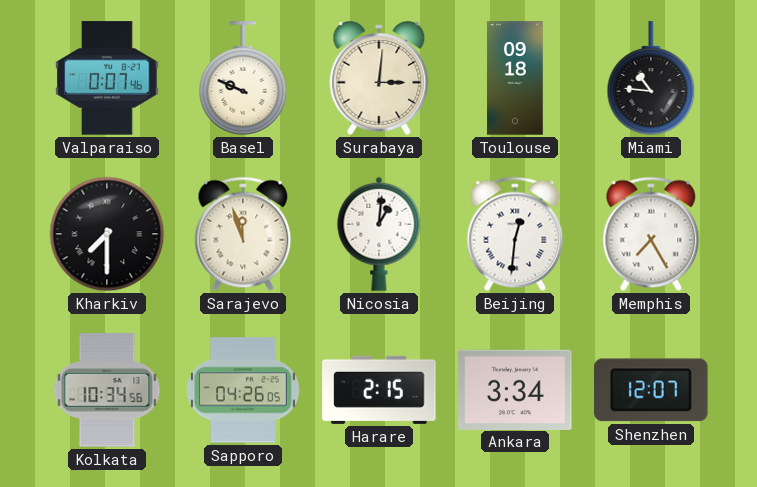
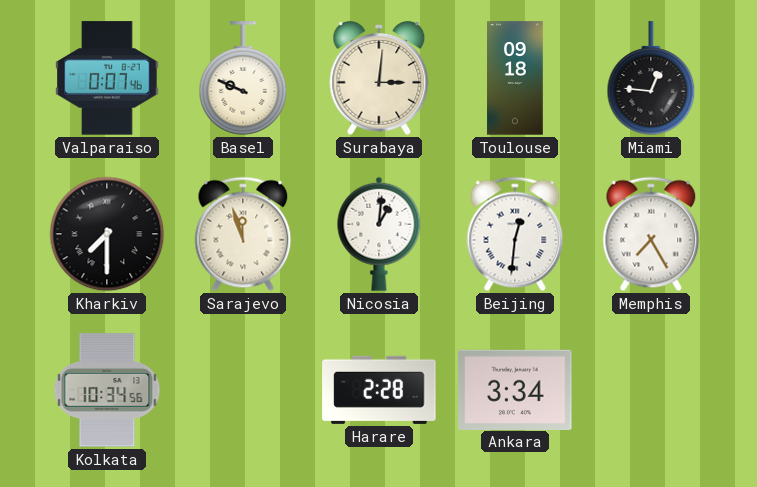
Miami: 10:46 -> 12:46
Sapporo: 04:26 -> none
Harare: 2:15 -> 2:28
Shenzhen: 12:07 -> none
